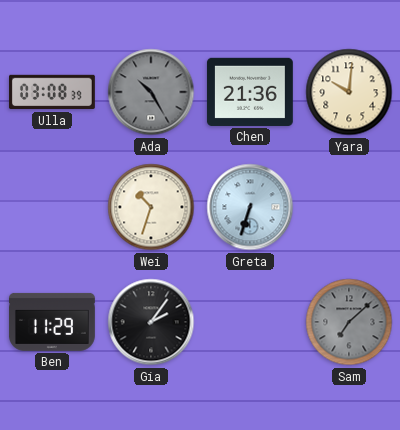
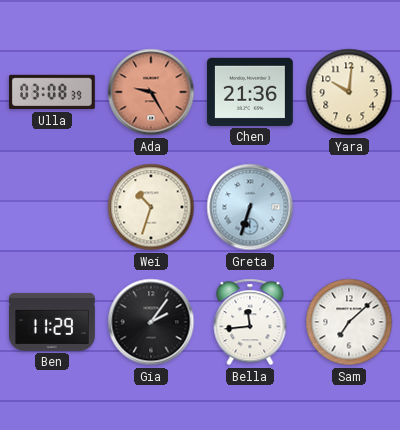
Ada: 10:25 -> 9:25
Ada dial: grey -> salmon
Bella: none -> 11:44
Sam dial: grey -> white
